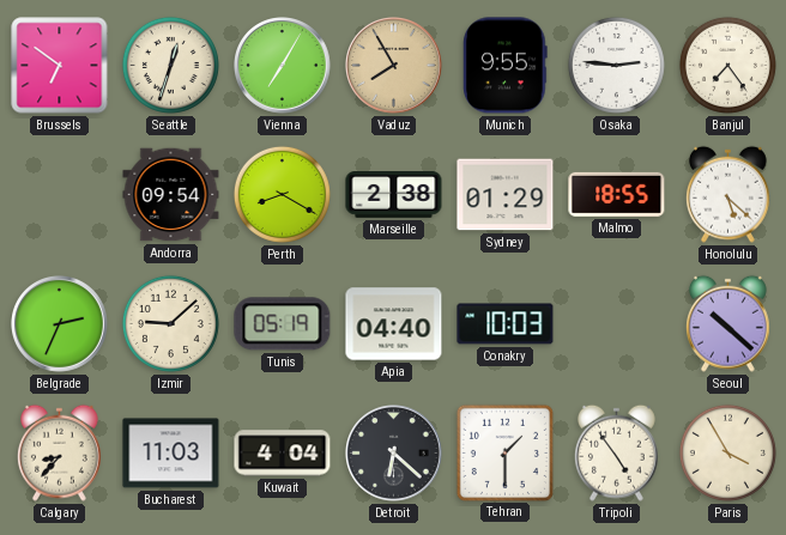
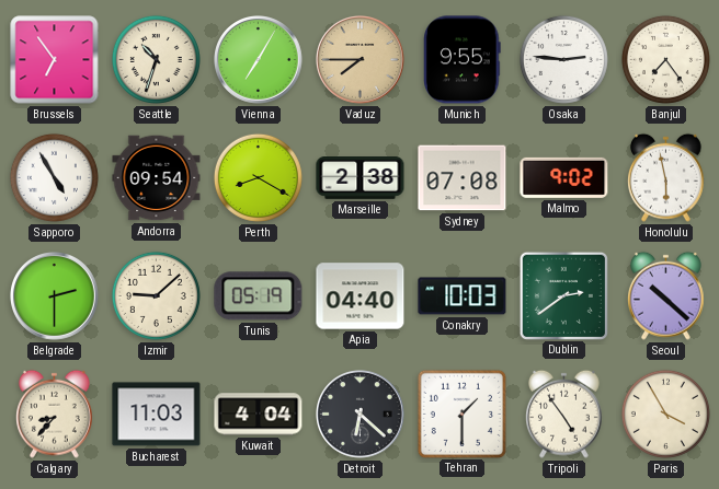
Brussels: 6:51 -> 6:54
Seattle: 12:33 -> 10:33
Vaduz: 7:55 -> 7:45
Sapporo: none -> 4:55
Sydney: 01:29 -> 07:08
Malmo: 18:55 -> 9:02
Honolulu: 5:22 -> 5:58
Belgrade: 2:34 -> 2:30
Dublin: none -> 2:39
